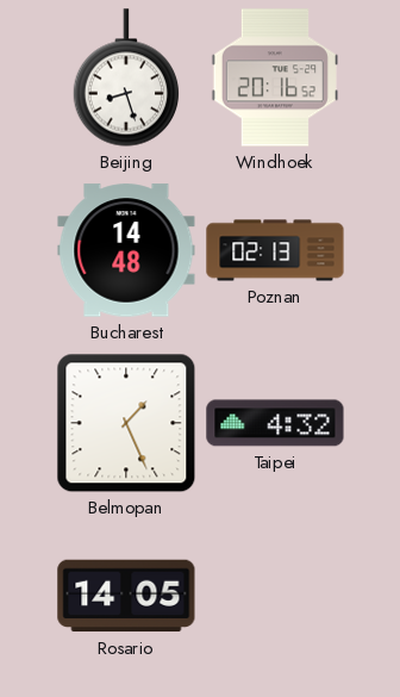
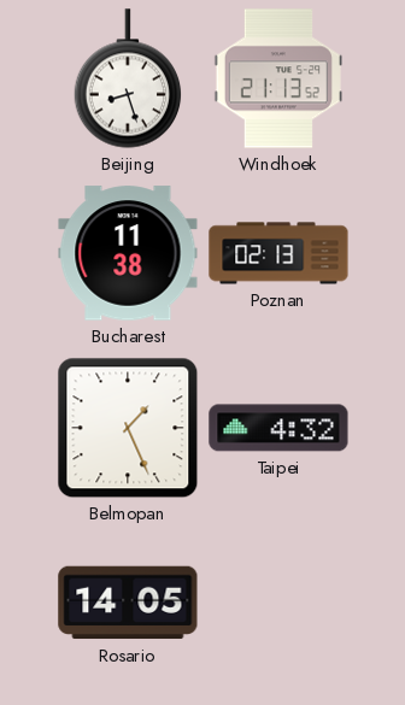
Windhoek: 20:16 -> 21:13
Bucharest: 14:48 -> 11:38
